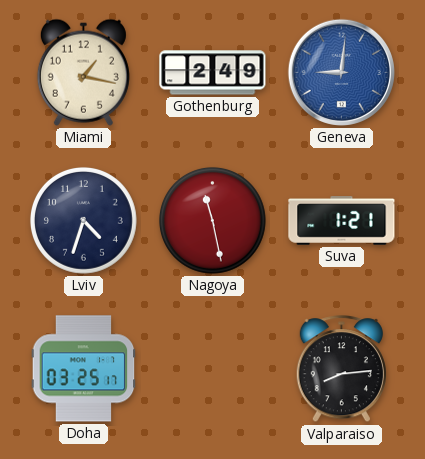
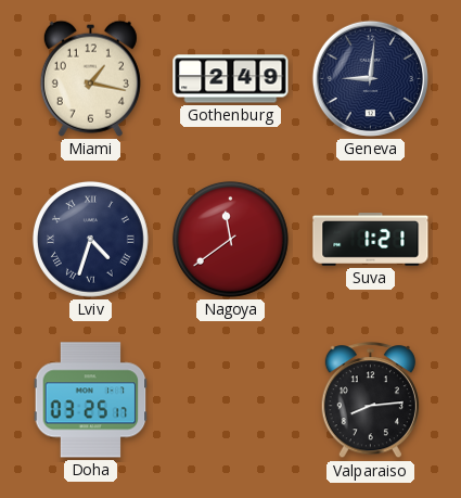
Geneva dial: blue -> navy
Lviv numerals: Arabic -> Roman
Nagoya: 11:28 -> 11:39
